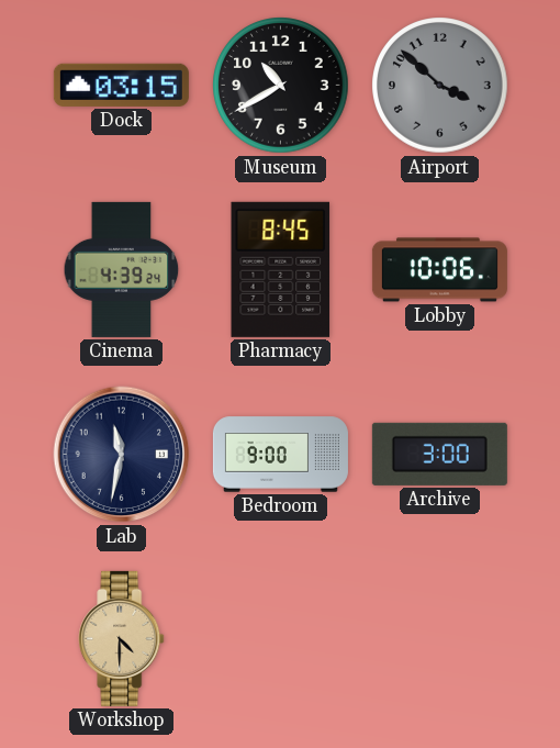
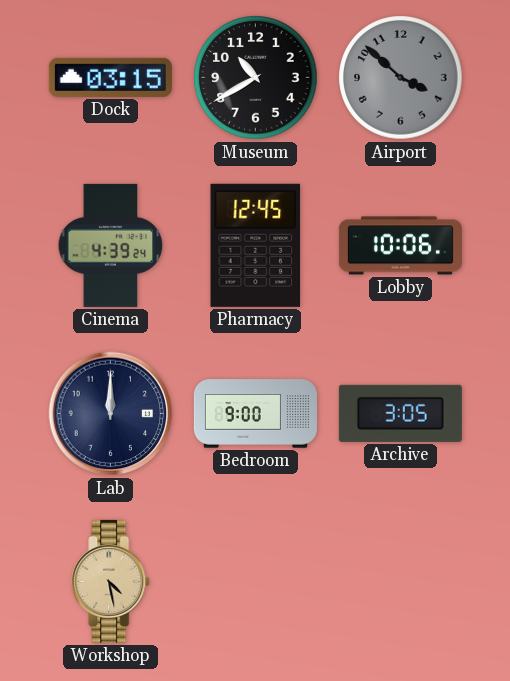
Pharmacy: 8:45 -> 12:45
Lab: 11:32 -> 12:00
Archive: 3:00 -> 3:05
Workshop: 4:30 -> 4:28
